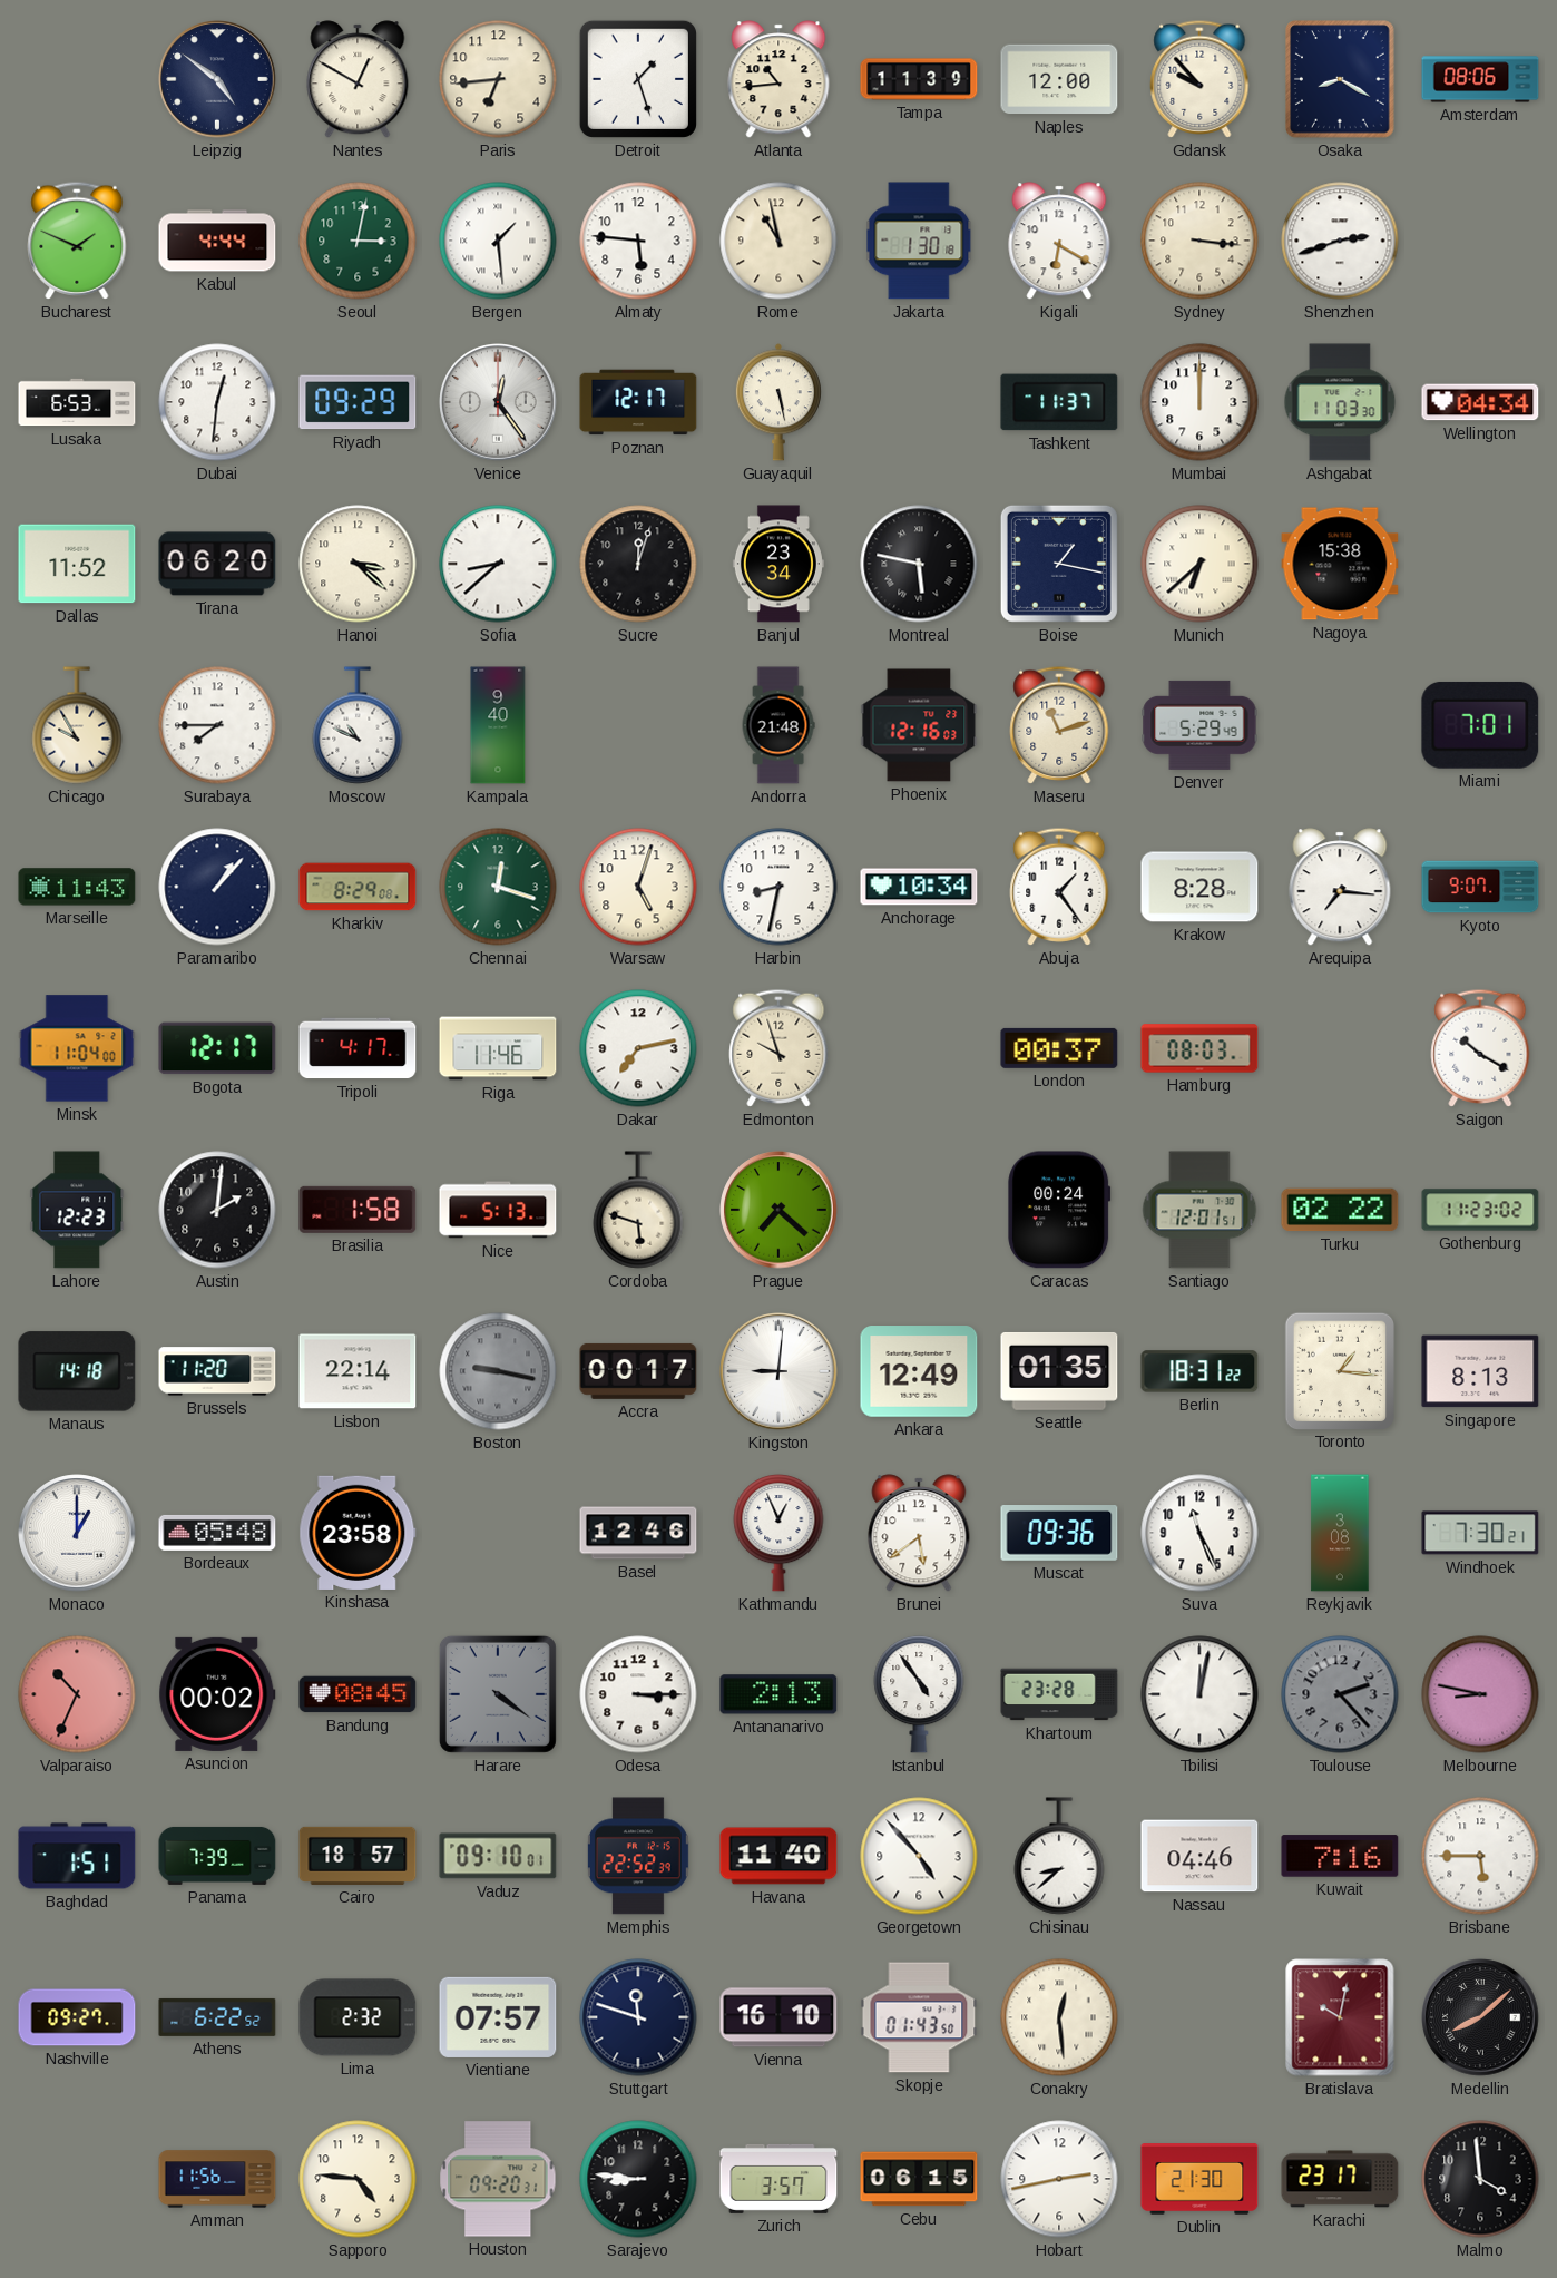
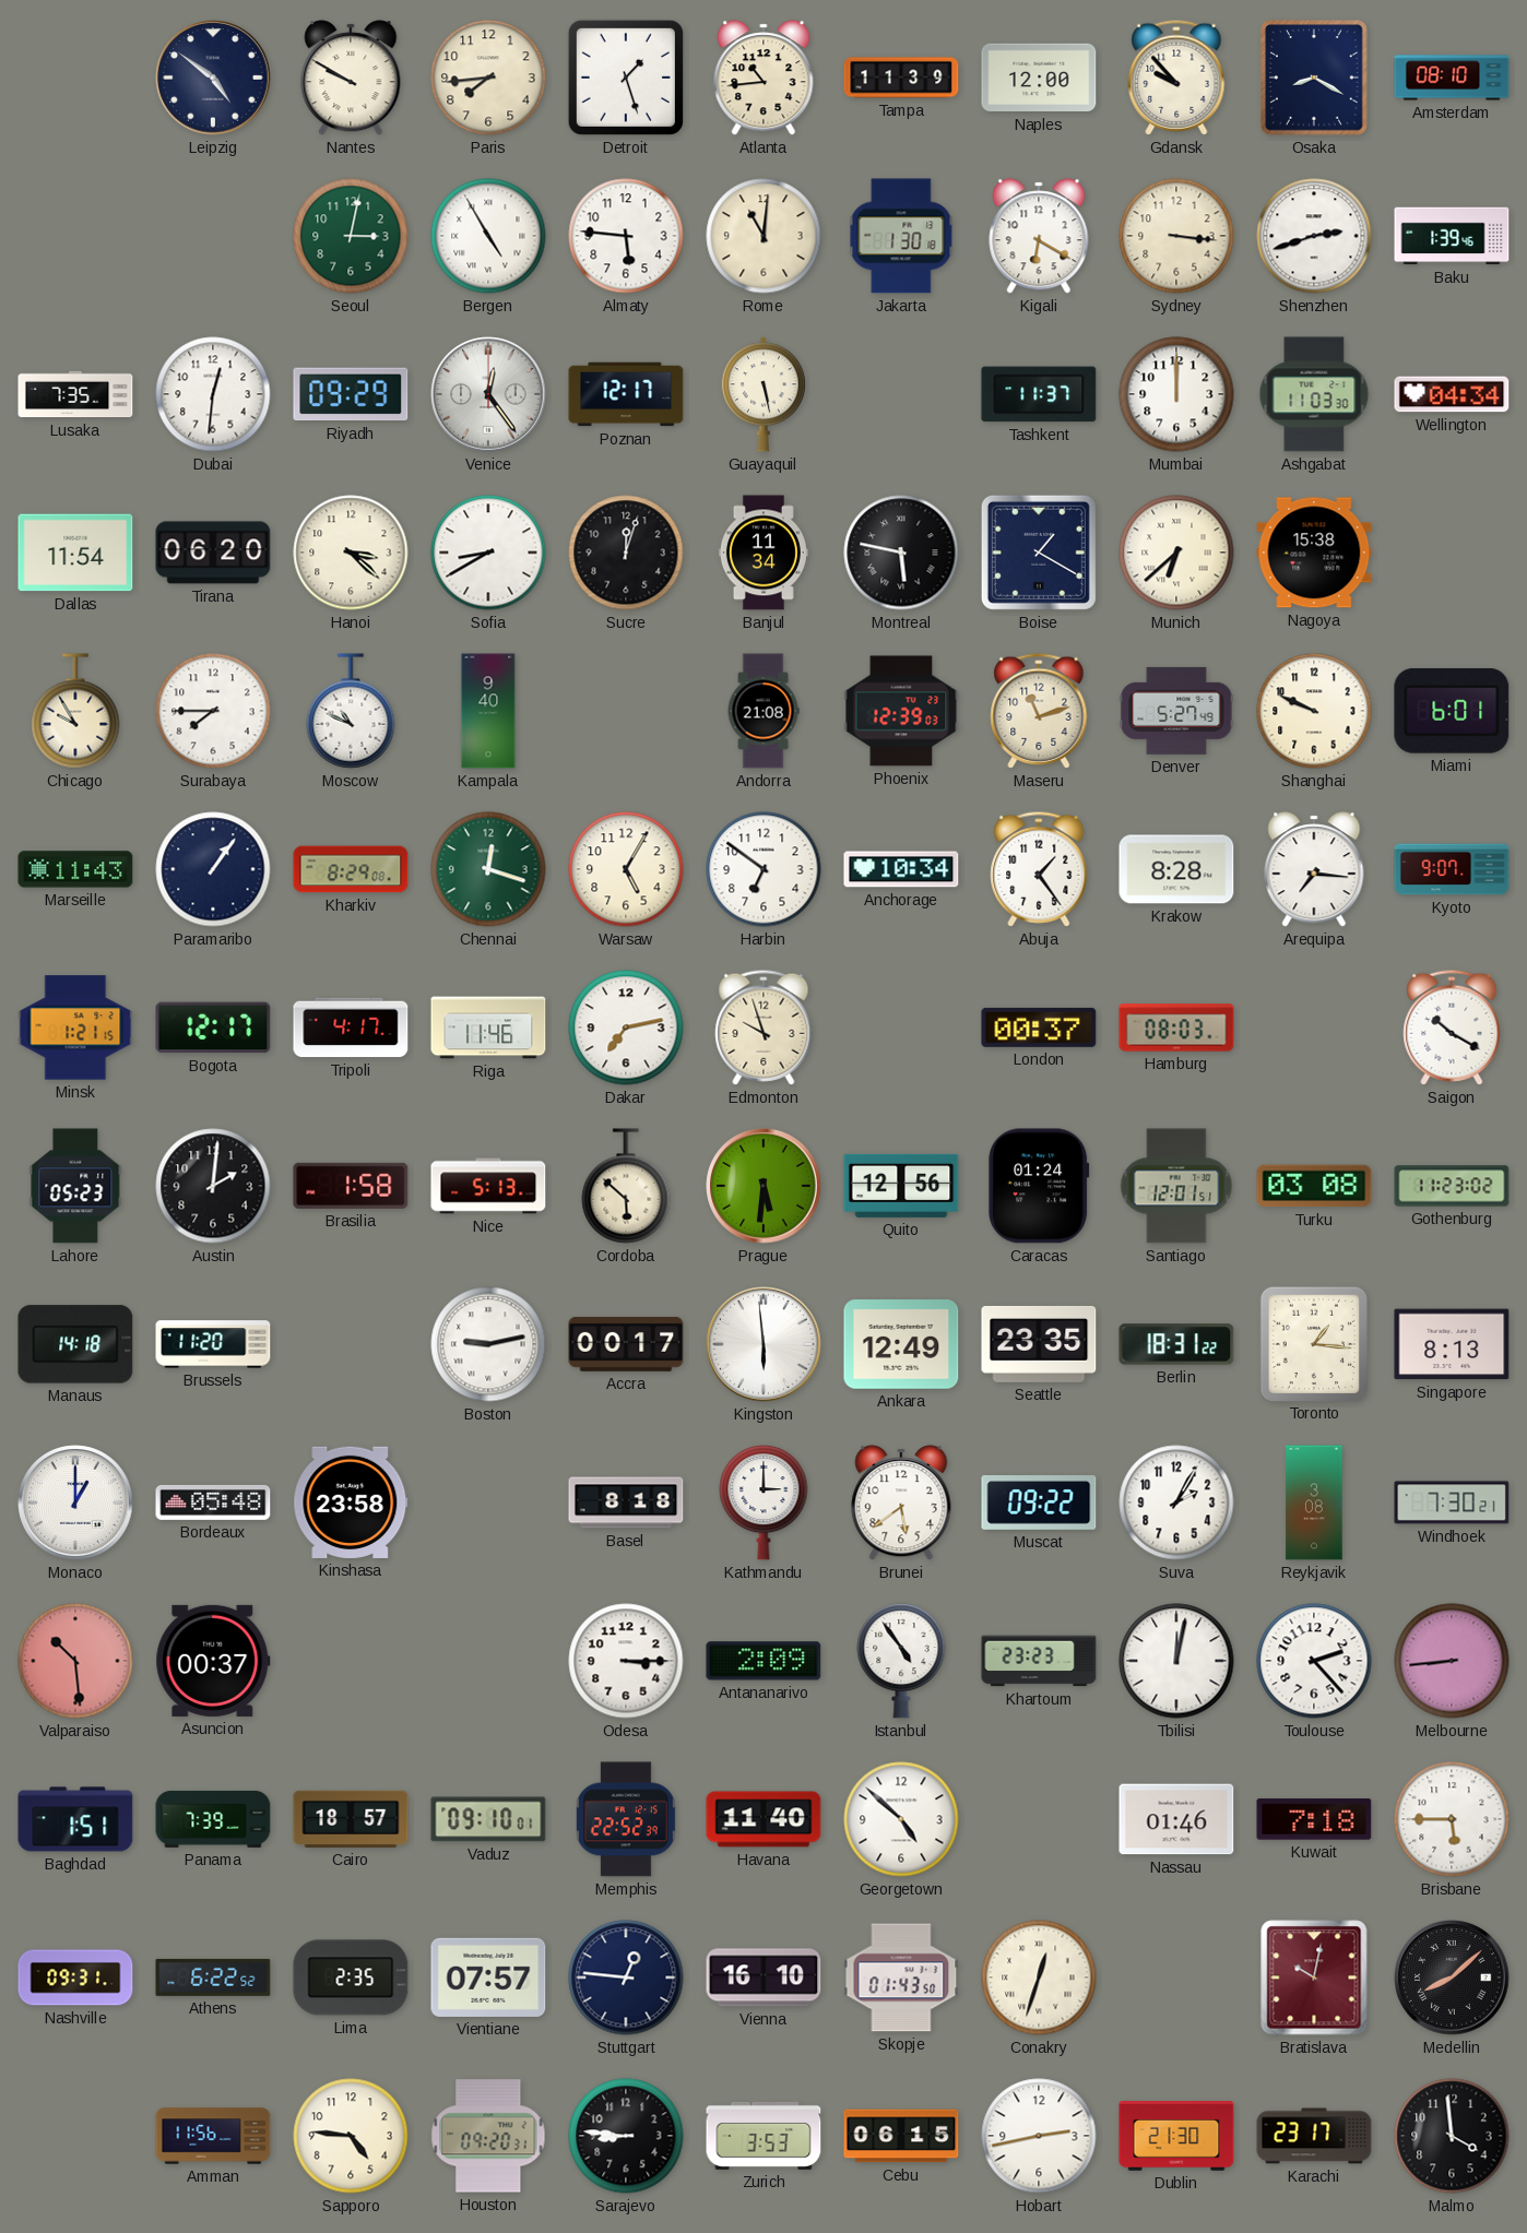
Nantes: 12:50 -> 9:50
Paris: 6:44 -> 7:44
Amsterdam: 08:06 -> 08:10
Bucharest: 1:49 -> none
Kabul: 4:44 -> none
Bergen: 1:29 -> 4:55
Rome: 10:58 -> 11:01
Baku: none -> 1:39
Lusaka: 6:53 -> 7:35
Dallas: 11:52 -> 11:54
Sofia: 8:38 -> 8:40
Banjul: 23:34 -> 11:34
Boise: 1:17 -> 1:20
Andorra: 21:48 -> 21:08
Phoenix: 12:16 -> 12:39
Denver: 5:29 -> 5:27
Shanghai: none -> 9:49
Miami: 7:01 -> 6:01
Paramaribo: 1:07 -> 1:06
Warsaw: 5:03 -> 5:05
Harbin: 8:32 -> 6:51
Minsk: 11:04 -> 1:21
Lahore: 12:23 -> 05:23
Cordoba: 5:48 -> 5:52
Prague: 7:22 -> 5:31
Quito: none -> 12:56
Caracas: 00:24 -> 01:24
Turku: 02:22 -> 03:08
Lisbon: 22:14 -> none
Boston: 9:17 -> 9:13
Boston dial: grey -> white
Kingston: 9:01 -> 5:59
Seattle: 01:35 -> 23:35
Basel: 12:46 -> 8:18
Kathmandu: 12:56 -> 3:00
Muscat: 09:36 -> 09:22
Suva: 11:26 -> 2:05
Valparaiso: 10:34 -> 10:29
Asuncion: 00:02 -> 00:37
Bandung: 08:45 -> none
Harare: 4:21 -> none
Antananarivo: 2:13 -> 2:09
Khartoum: 23:28 -> 23:23
Toulouse dial: grey -> white
Melbourne: 8:47 -> 8:44
Georgetown: 4:53 -> 4:52
Chisinau: 8:38 -> none
Nassau: 04:46 -> 01:46
Kuwait: 7:16 -> 7:18
Nashville: 09:27 -> 09:31
Lima: 2:32 -> 2:35
Stuttgart: 11:48 -> 12:46
Conakry: 12:29 -> 12:33
Zurich: 3:57 -> 3:53
